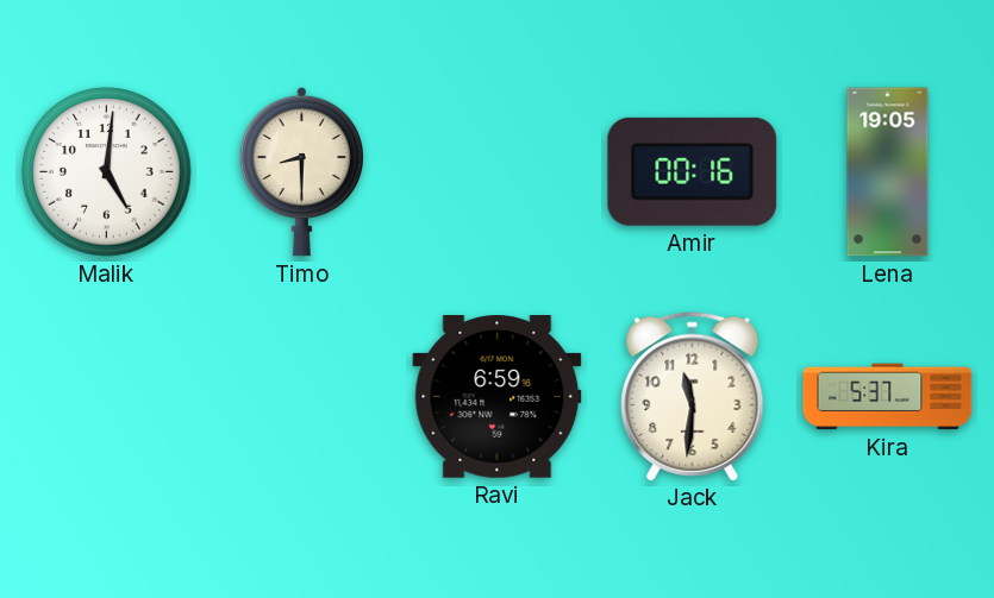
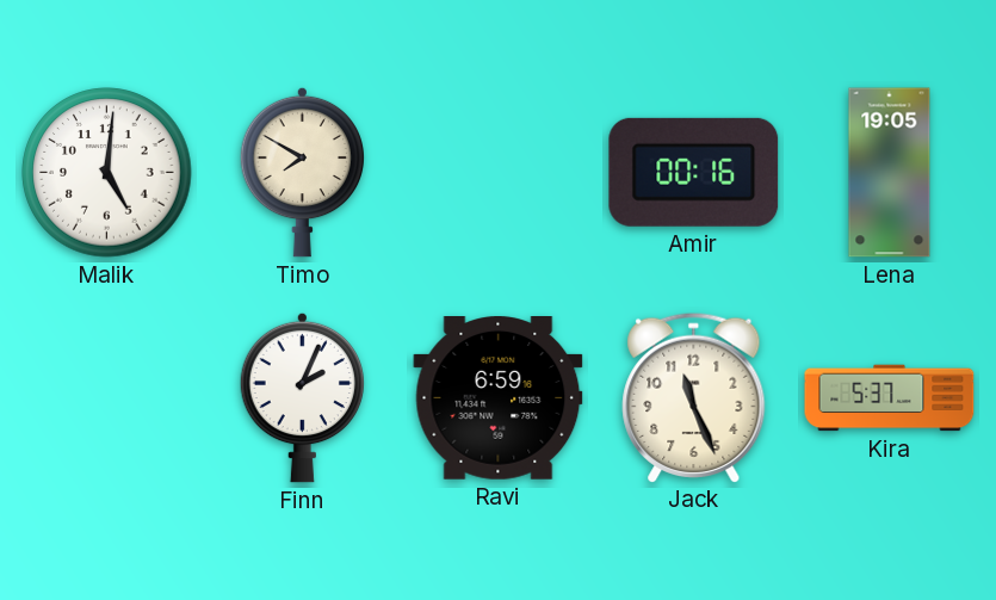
Timo: 8:30 -> 7:50
Finn: none -> 2:04
Jack: 11:31 -> 11:26
